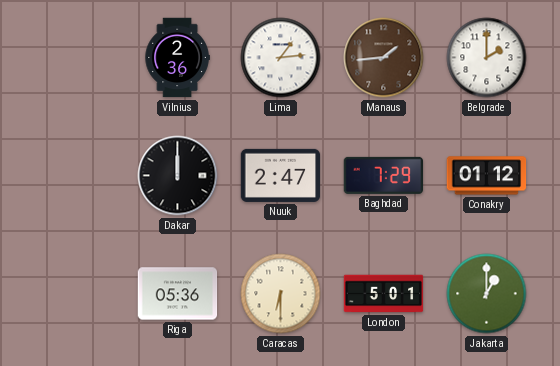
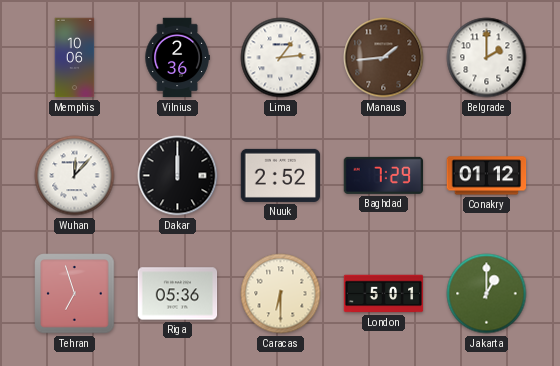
Memphis: none -> 10:06
Wuhan: none -> 12:07
Nuuk: 2:47 -> 2:52
Tehran: none -> 6:57
